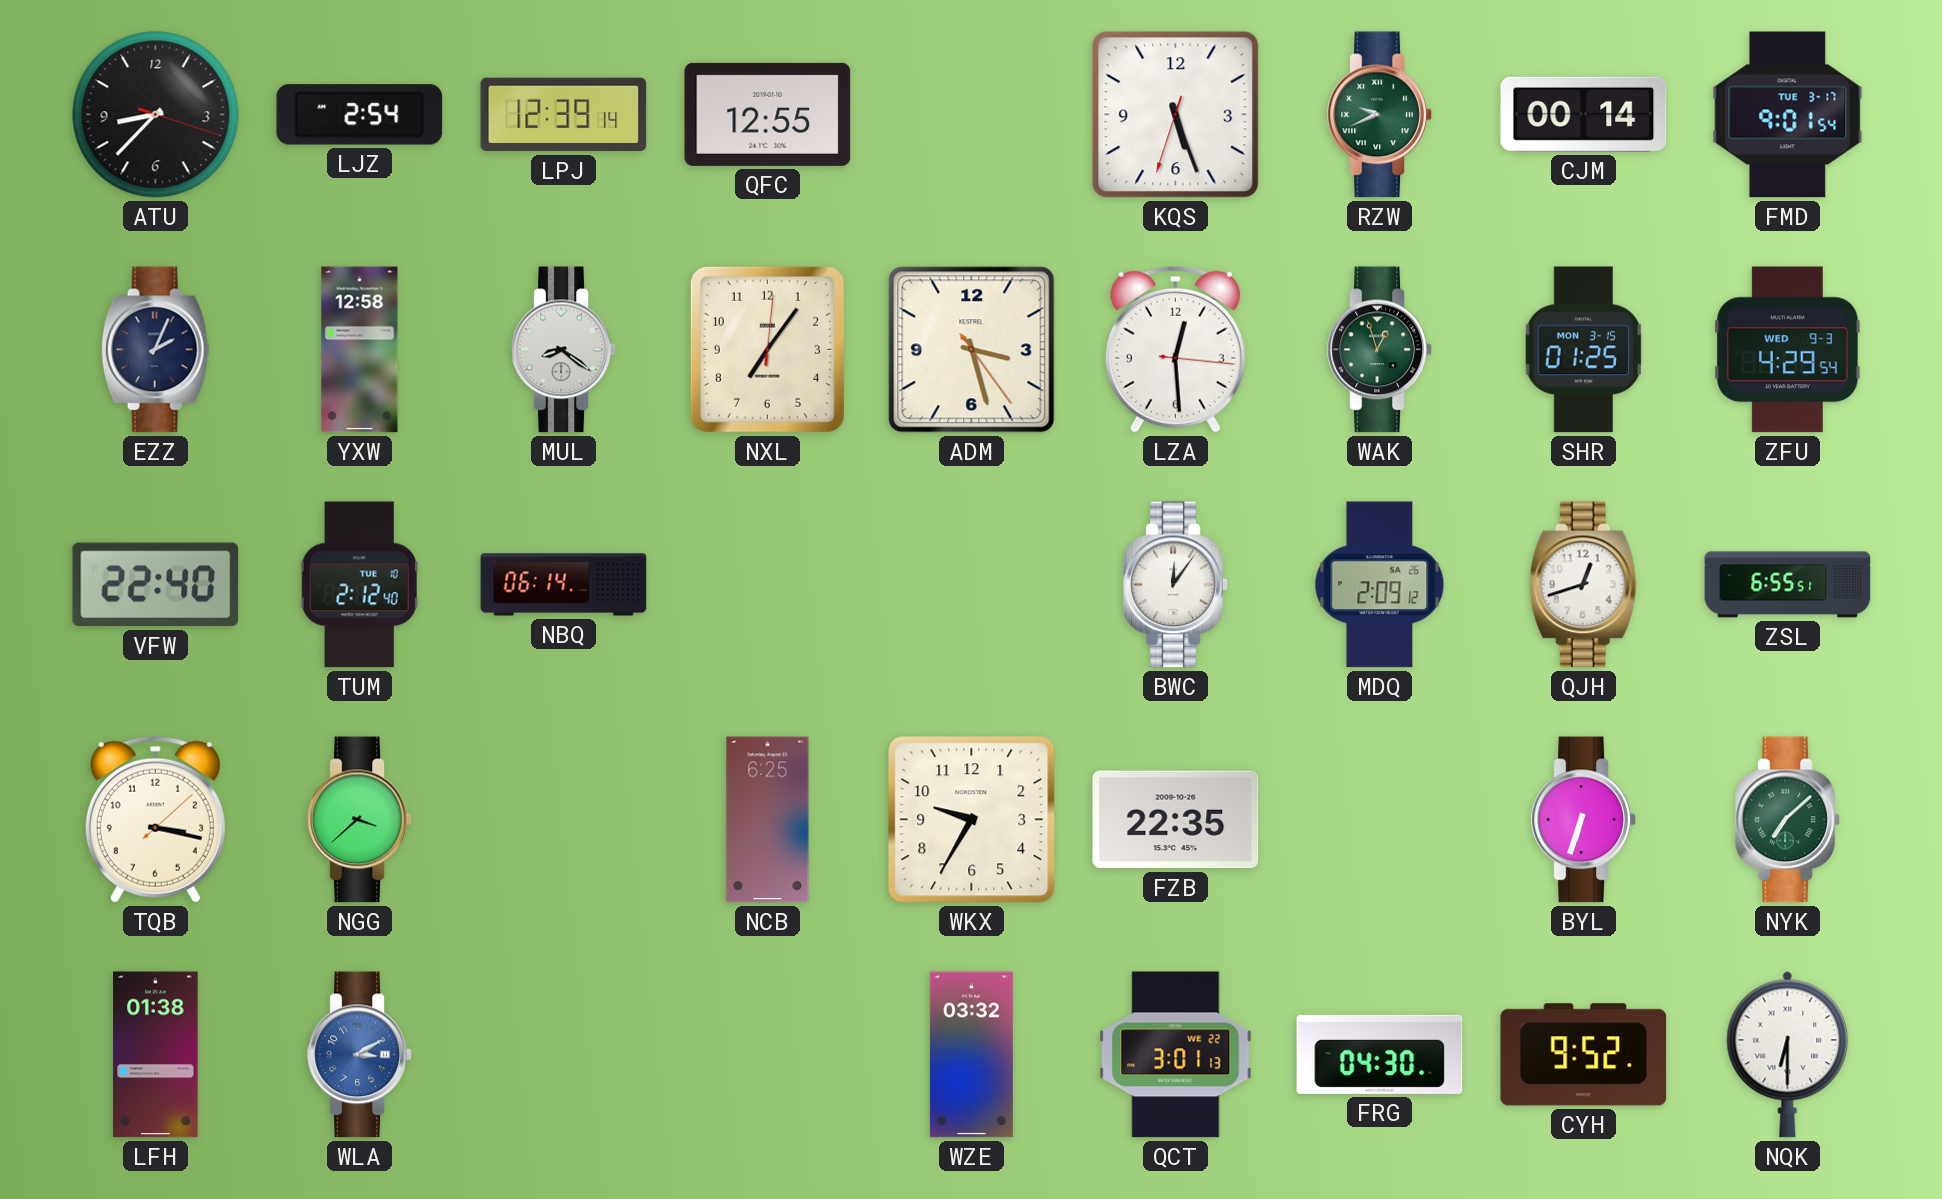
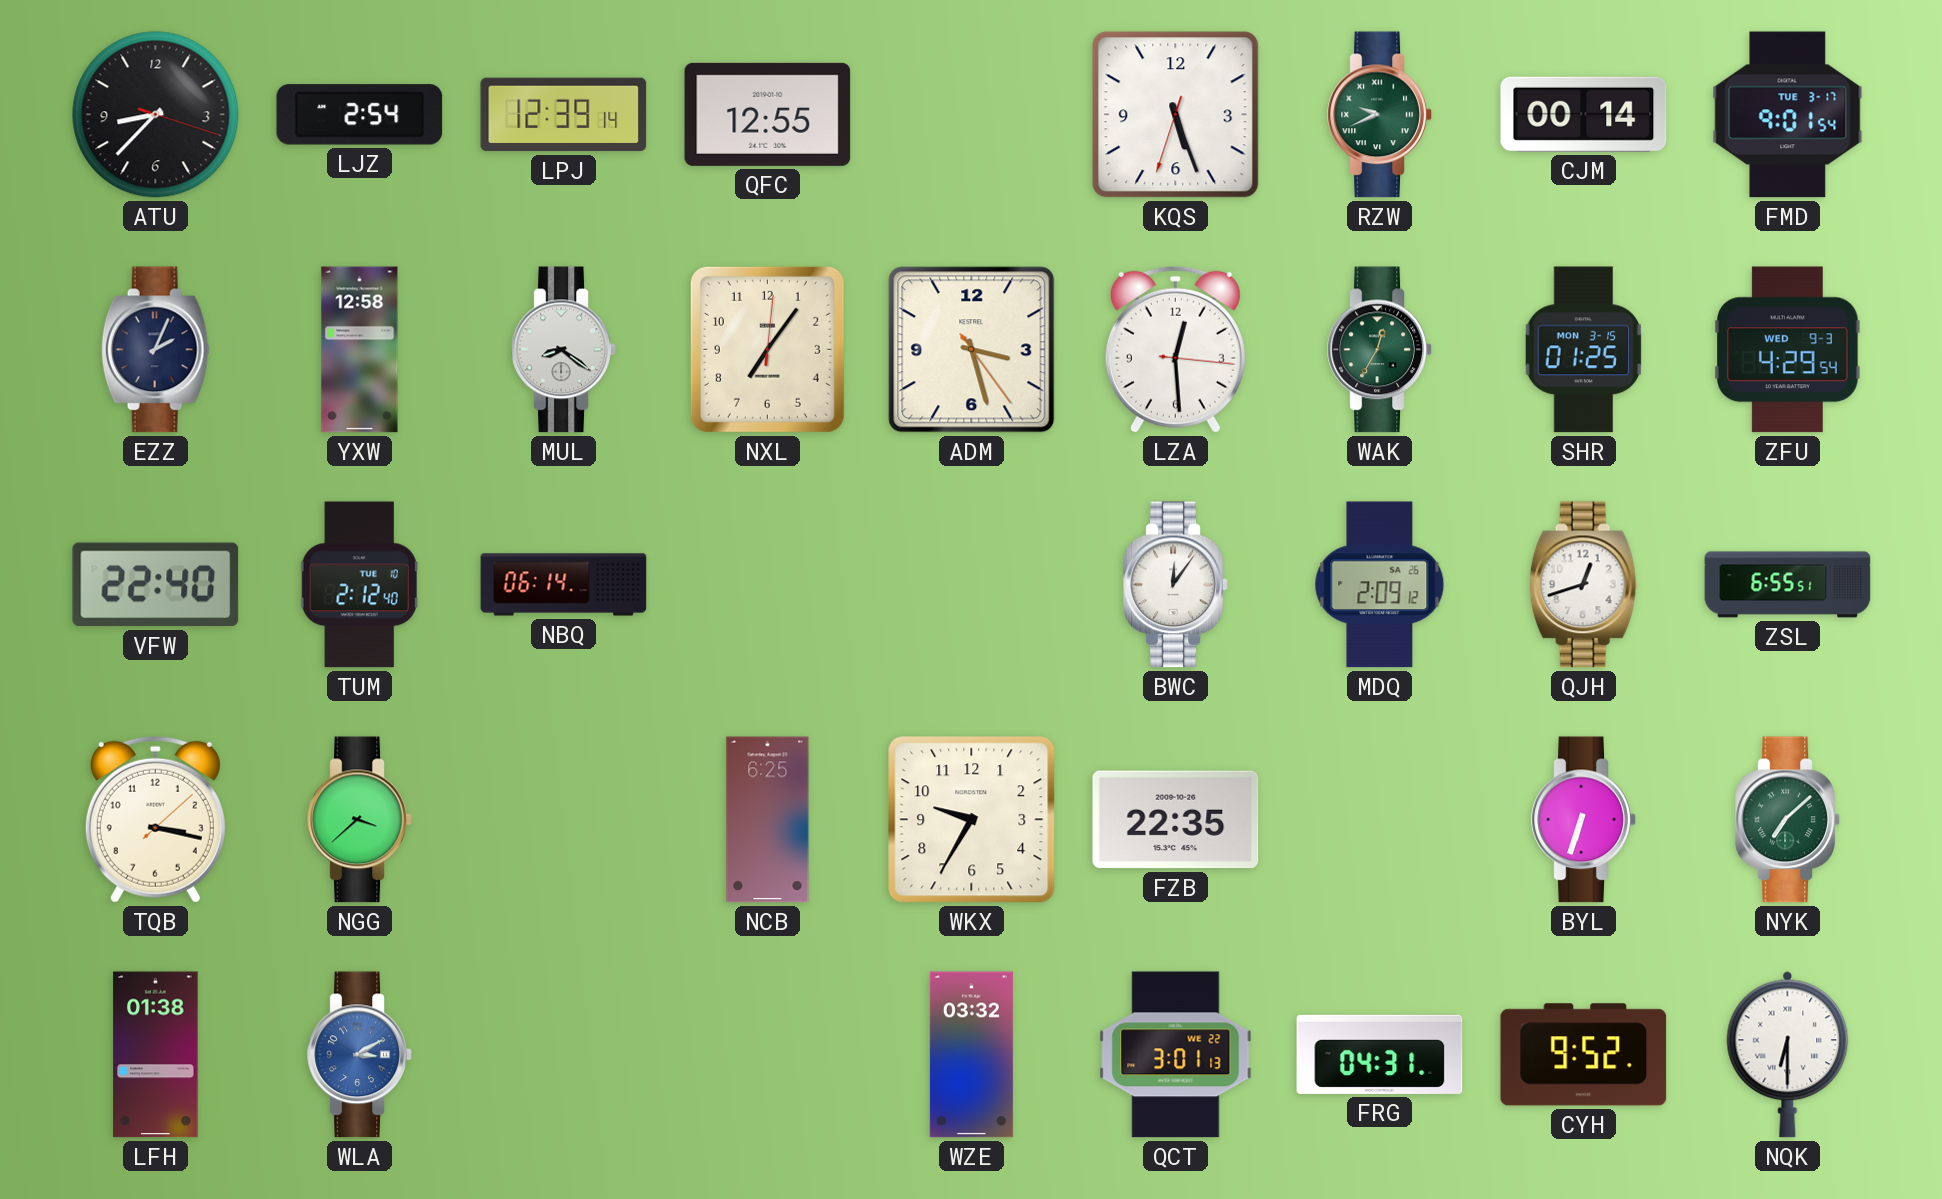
WAK: 12:57 -> 12:35
FRG: 04:30 -> 04:31
